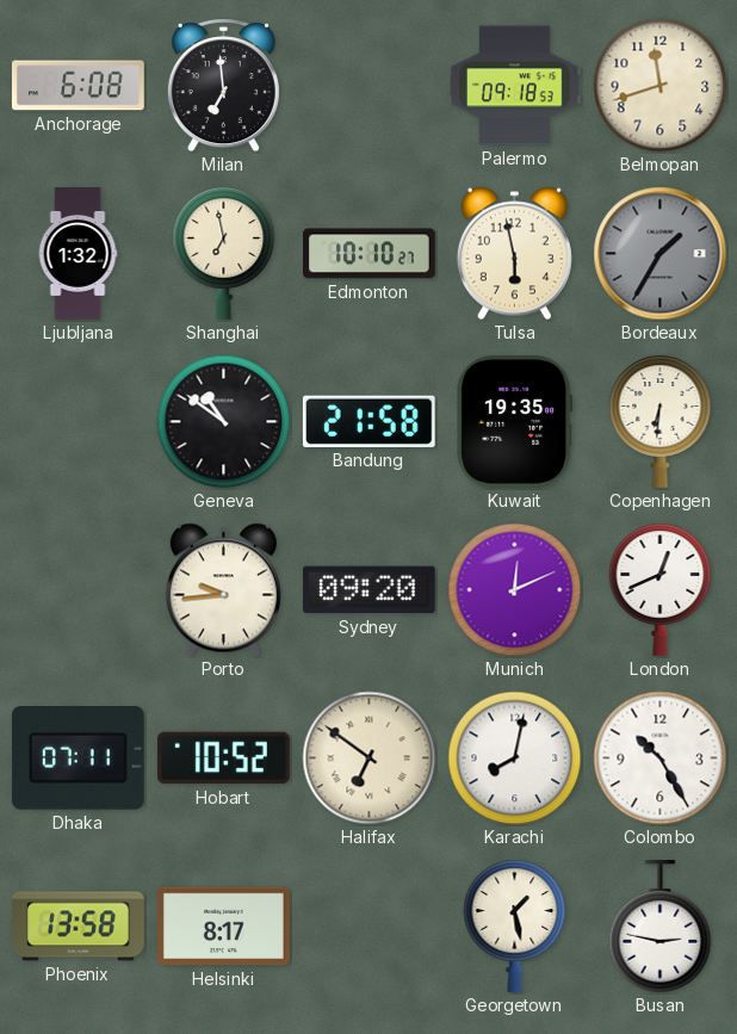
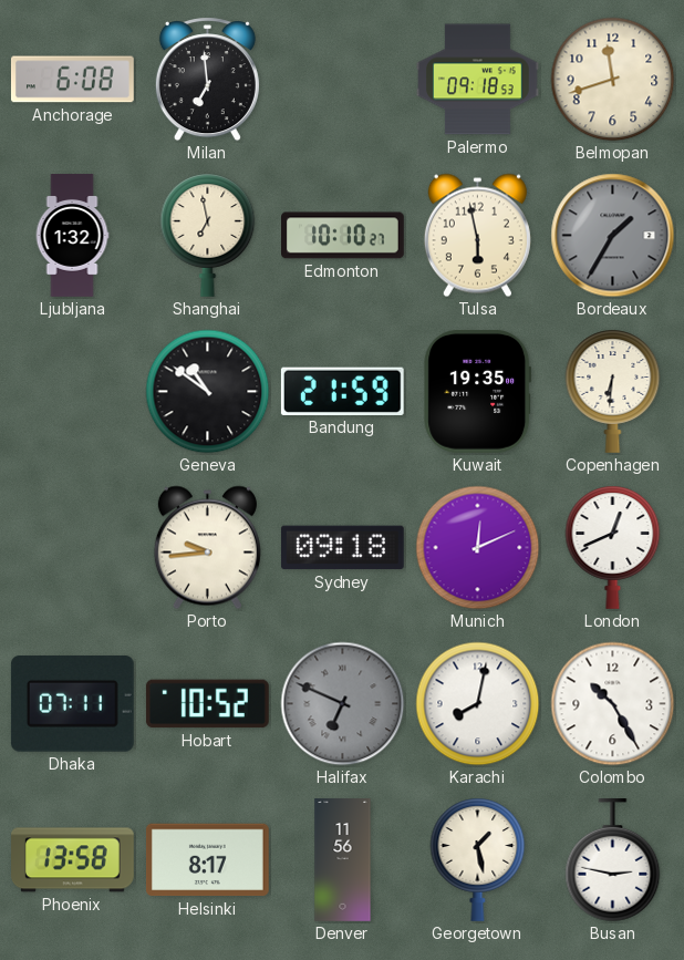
Bandung: 21:58 -> 21:59
Sydney: 09:20 -> 09:18
Halifax: 6:51 -> 6:49
Halifax dial: cream -> grey
Denver: none -> 11:56
